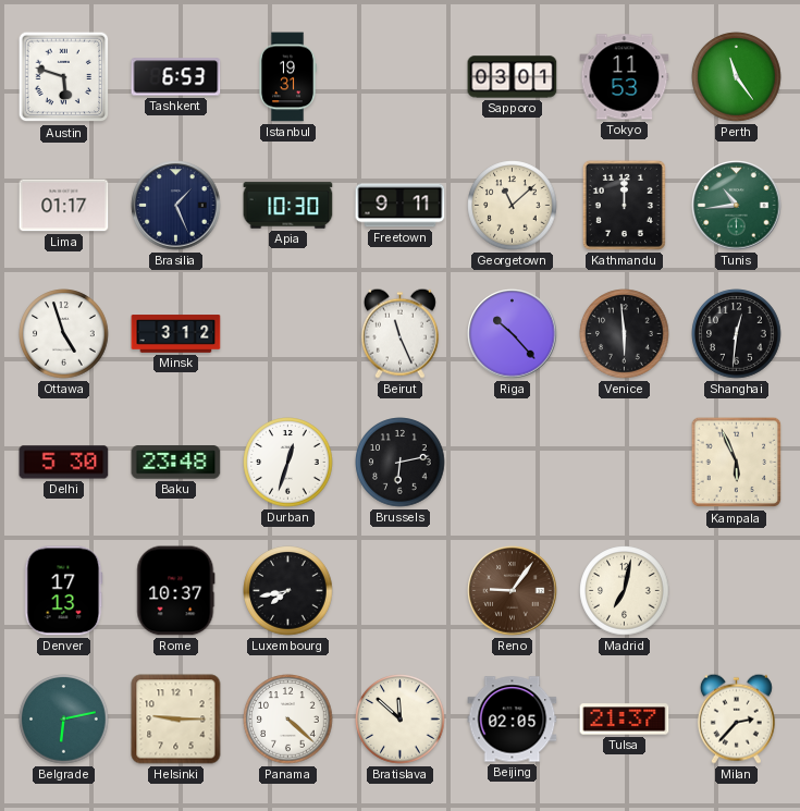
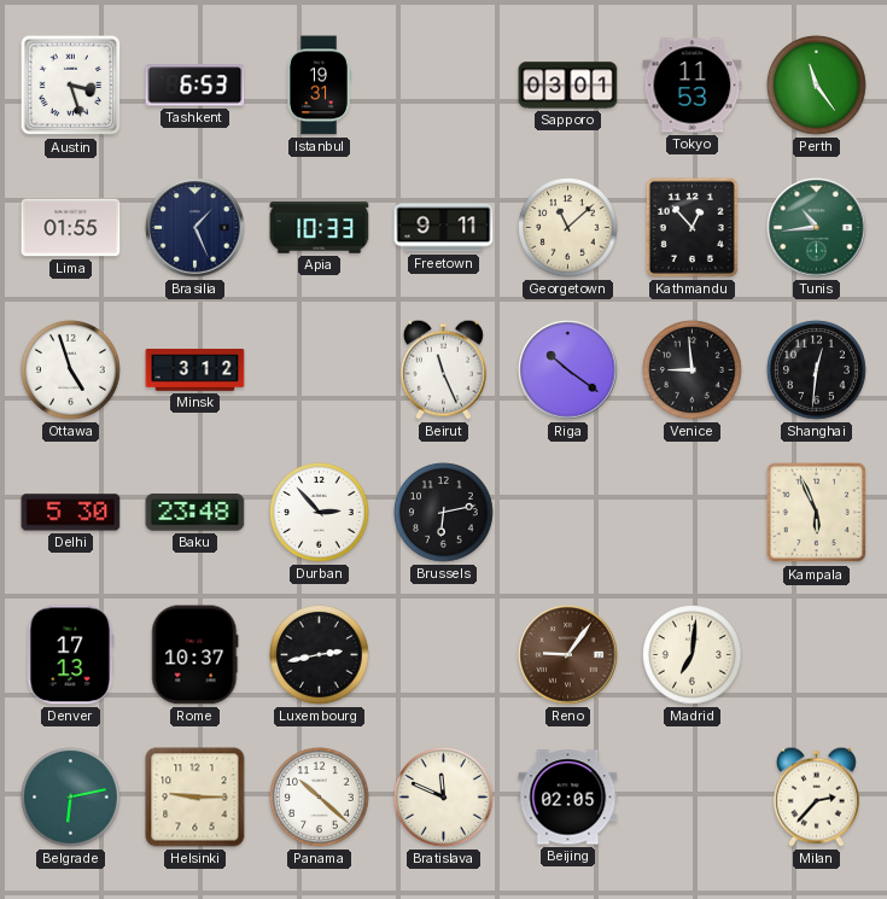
Austin: 5:48 -> 3:27
Lima: 01:17 -> 01:55
Apia: 10:30 -> 10:33
Kathmandu: 12:00 -> 12:53
Riga: 10:23 -> 10:21
Venice: 5:59 -> 8:59
Durban: 12:33 -> 2:53
Luxembourg: 7:43 -> 2:43
Madrid: 7:02 -> 7:01
Panama: 4:22 -> 10:22
Bratislava: 11:52 -> 11:49
Tulsa: 21:37 -> none
